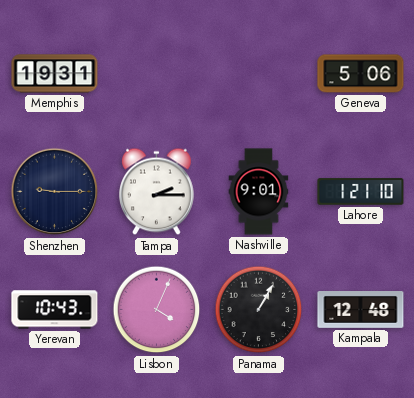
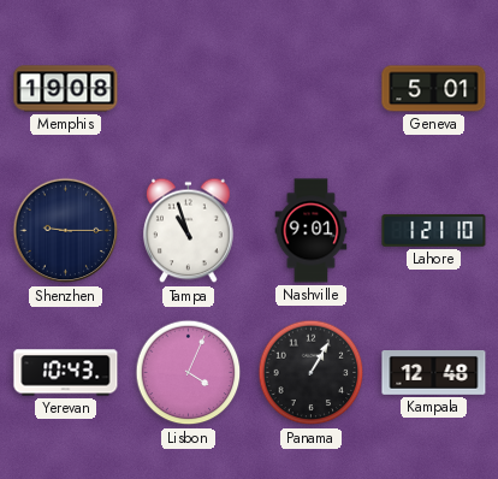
Memphis: 19:31 -> 19:08
Geneva: 5:06 -> 5:01
Tampa: 2:15 -> 10:57
